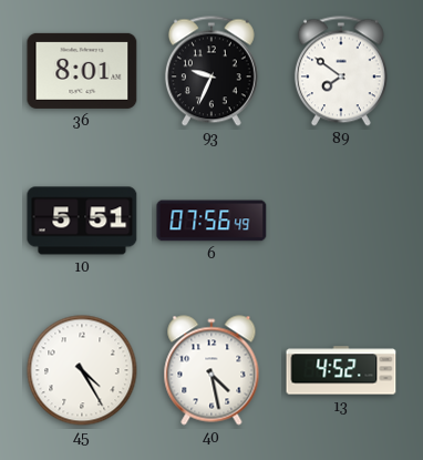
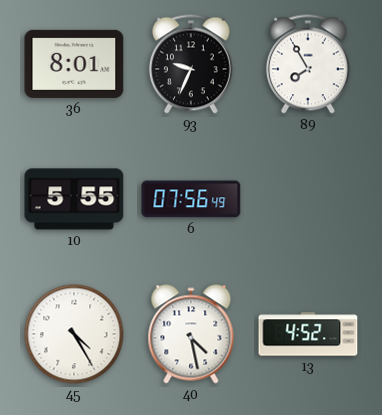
89: 7:51 -> 7:55
10: 5:51 -> 5:55
